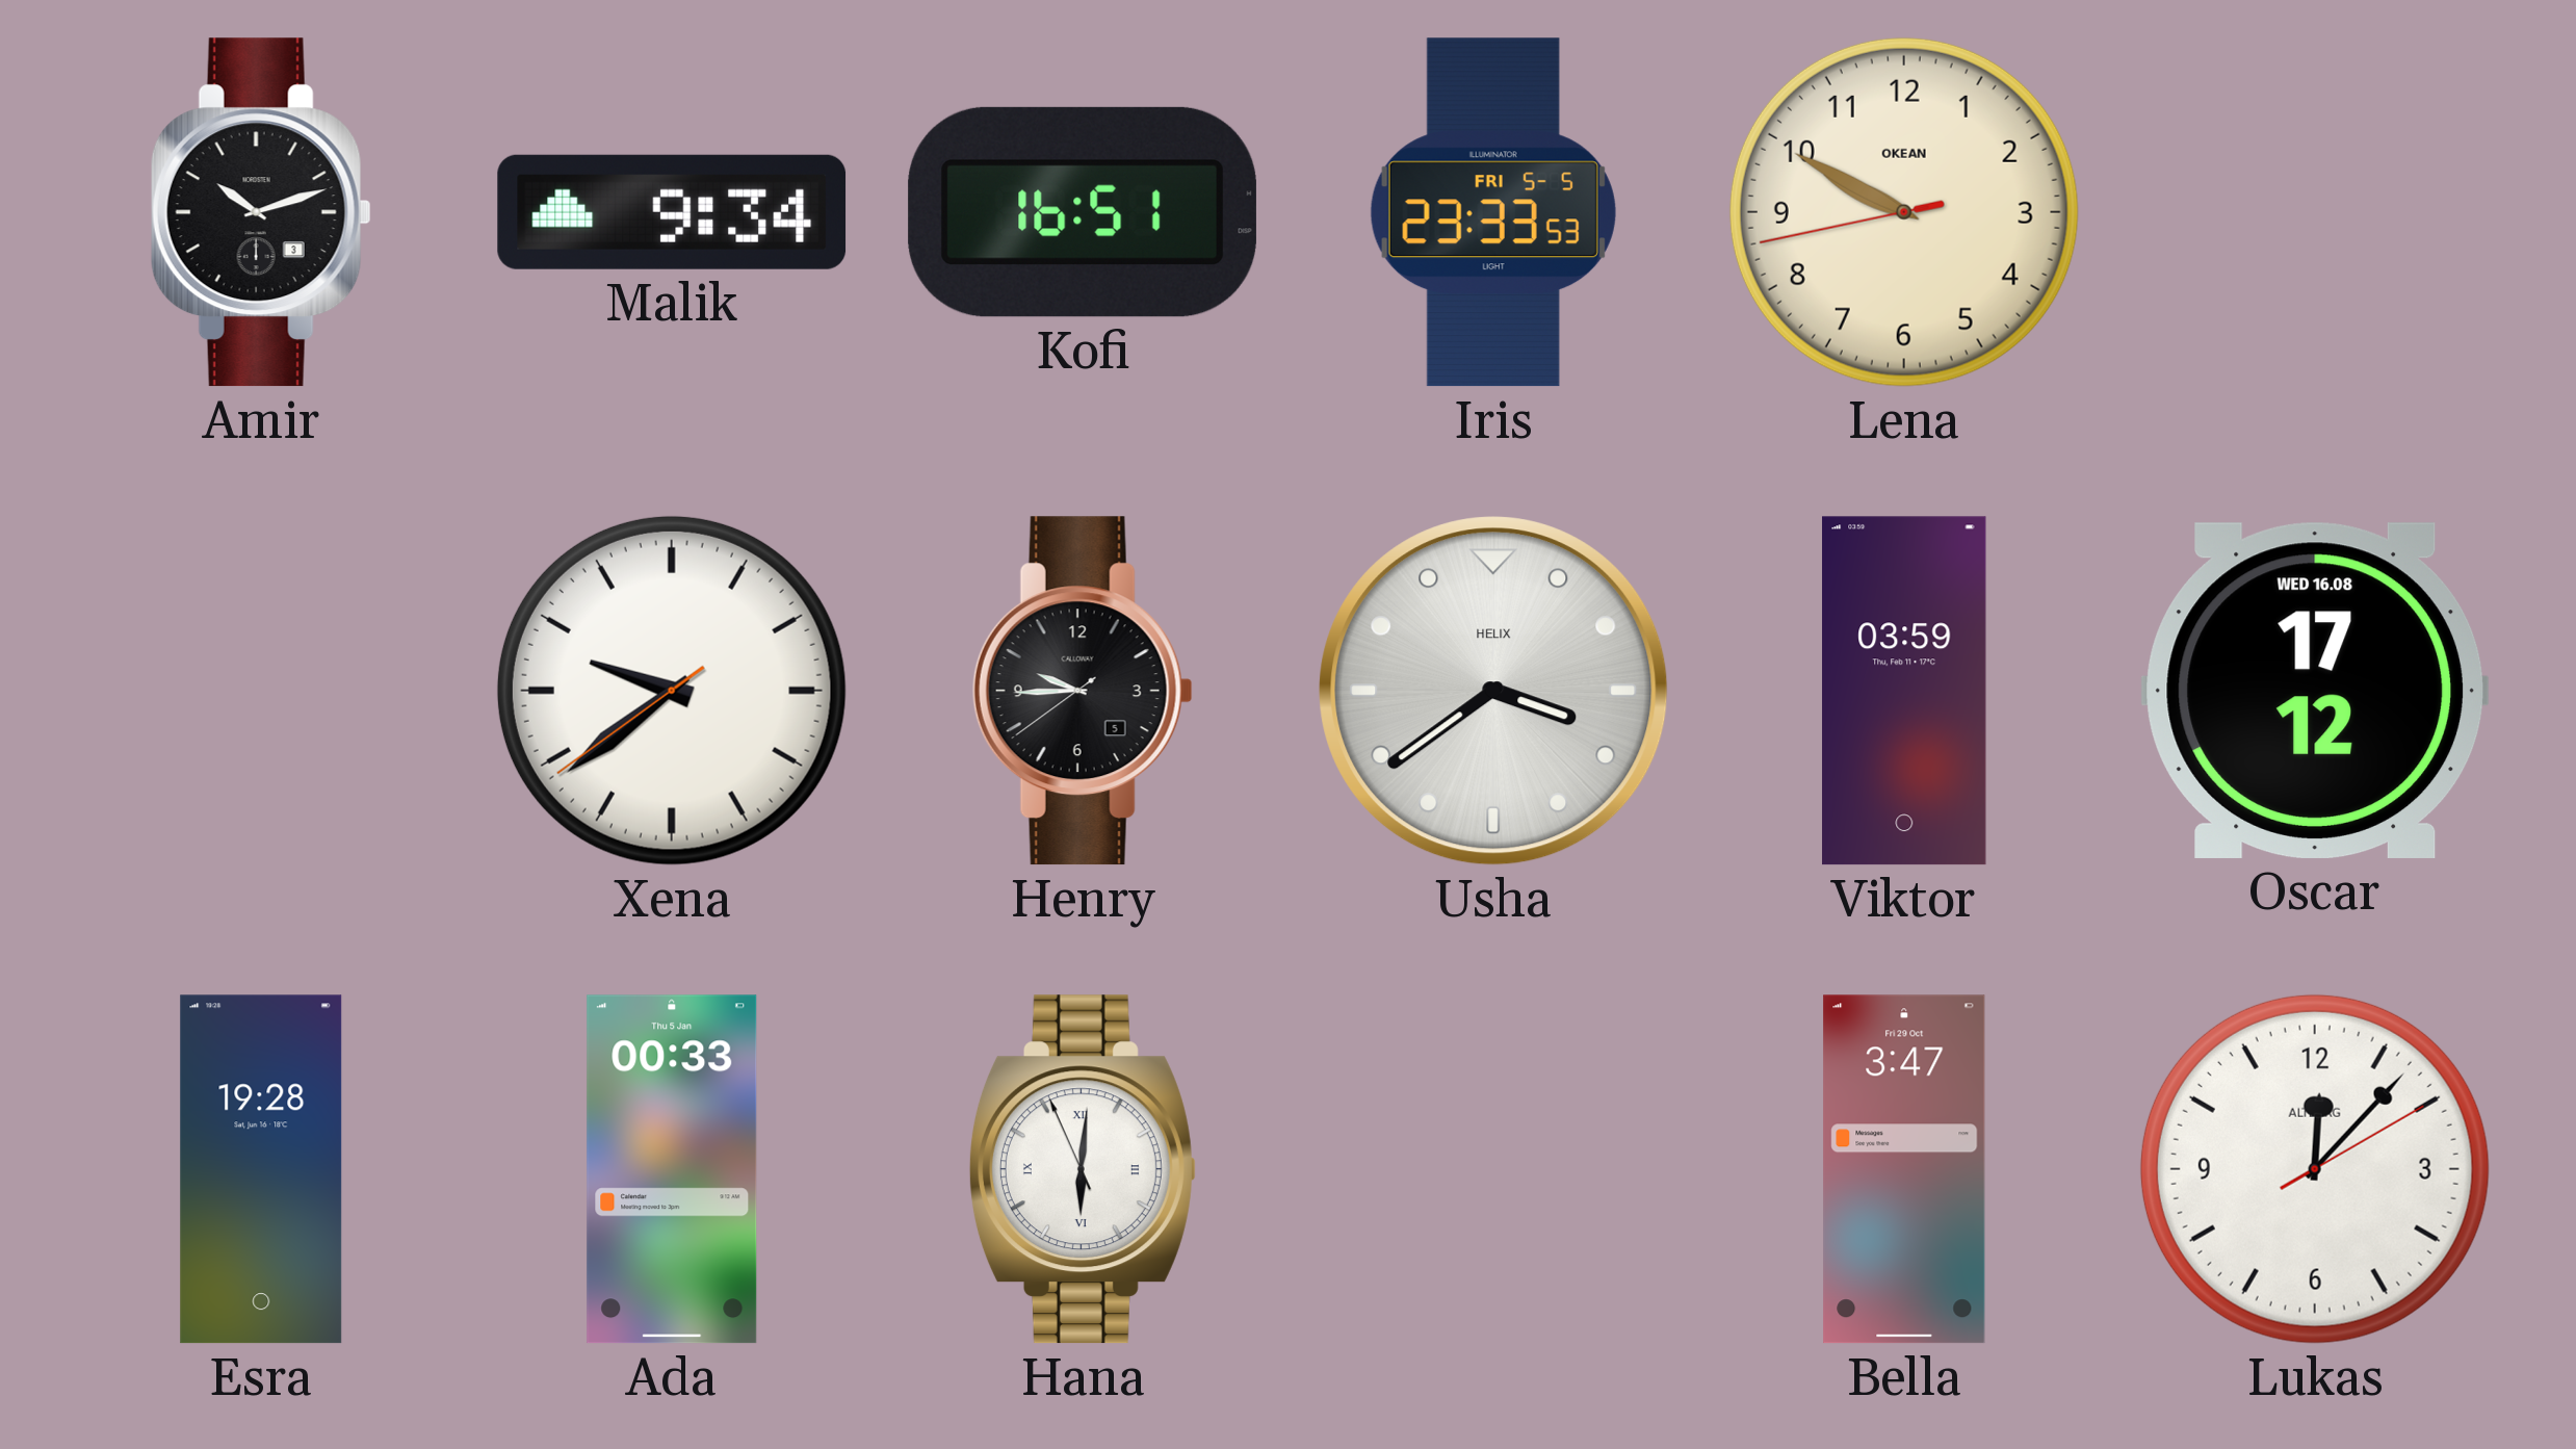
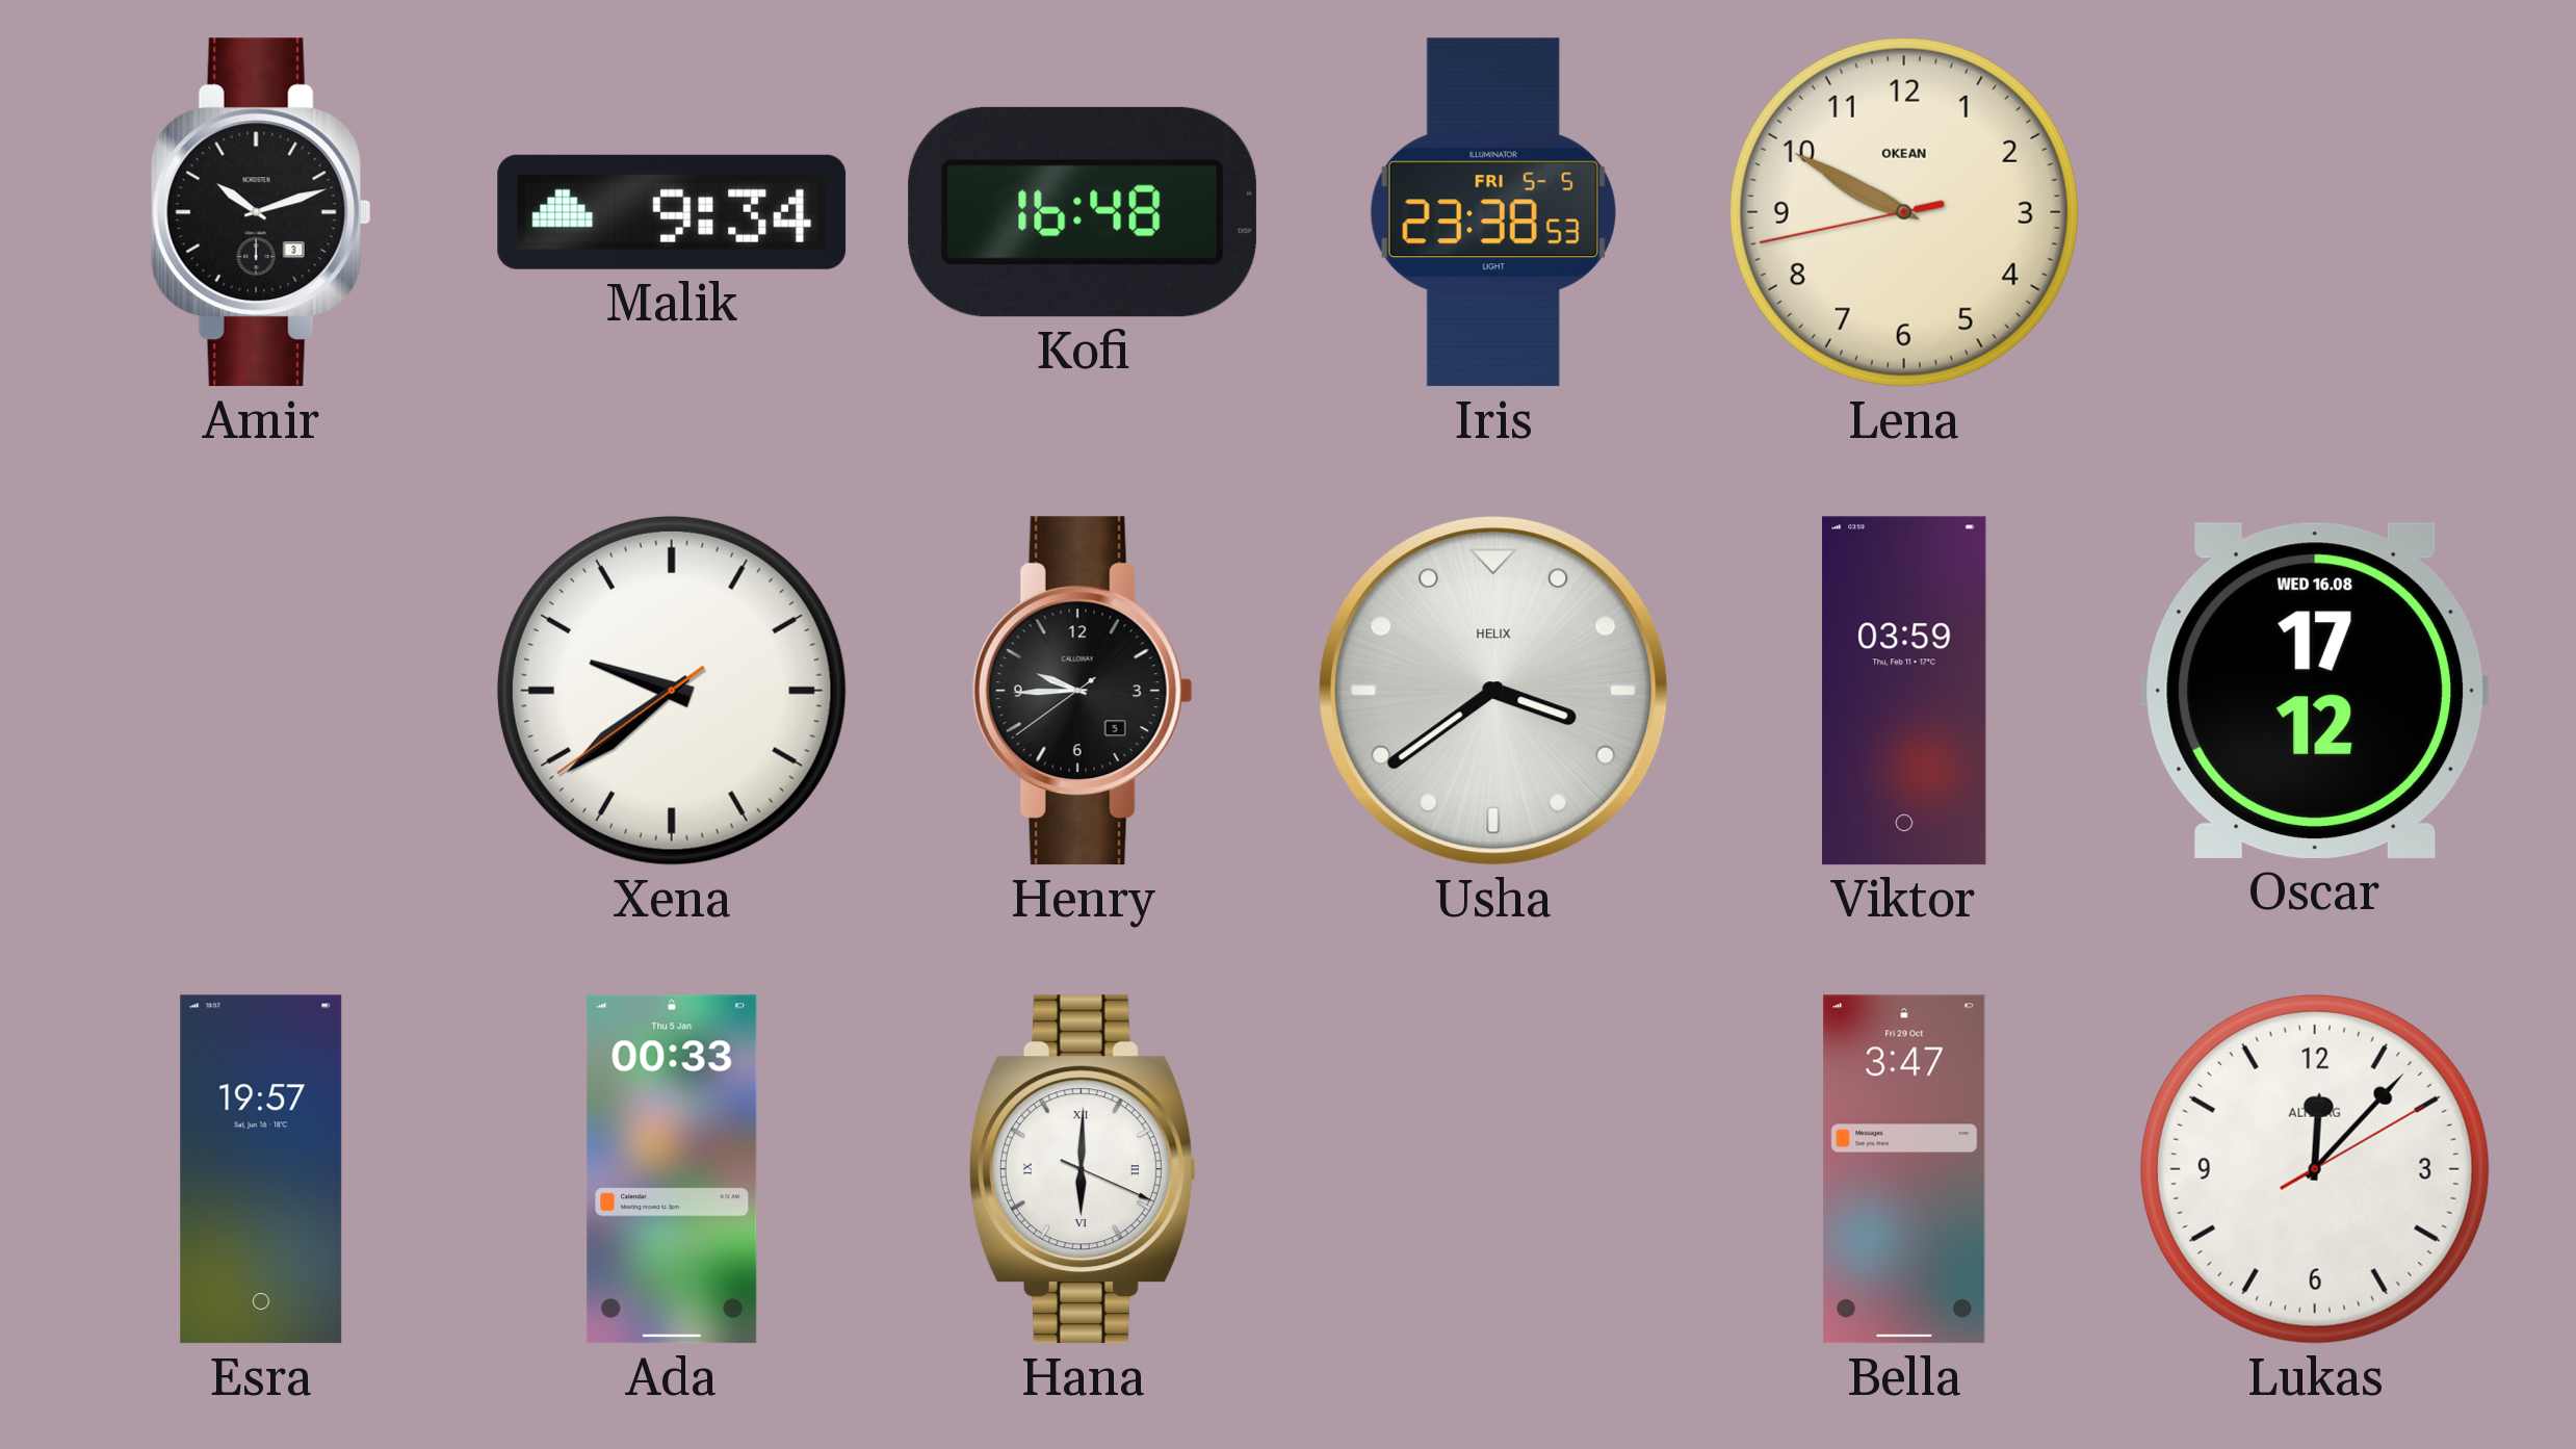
Kofi: 16:51 -> 16:48
Iris: 23:33 -> 23:38
Esra: 19:28 -> 19:57
Hana: 6:00:56 -> 6:00:19
